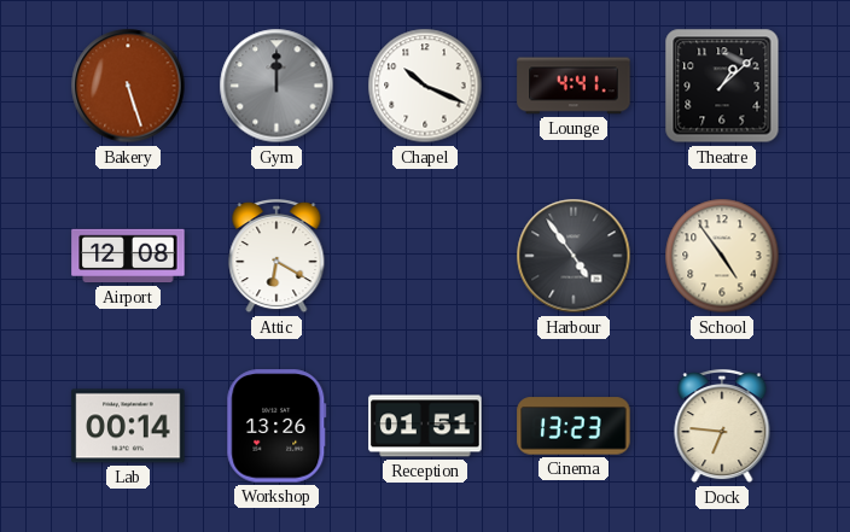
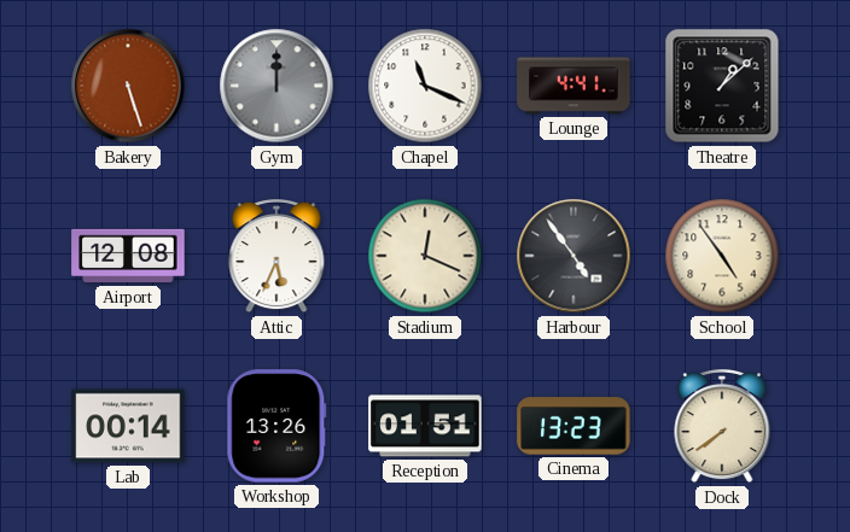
Chapel: 10:19 -> 11:19
Attic: 6:20 -> 5:34
Stadium: none -> 12:19
Dock: 6:46 -> 7:39
